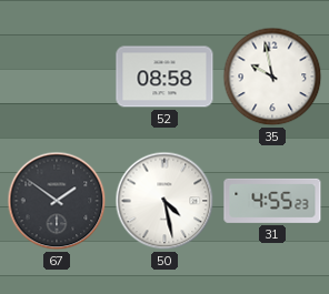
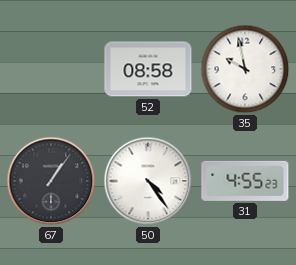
67: 1:51 -> 1:06
50: 4:28 -> 4:24
